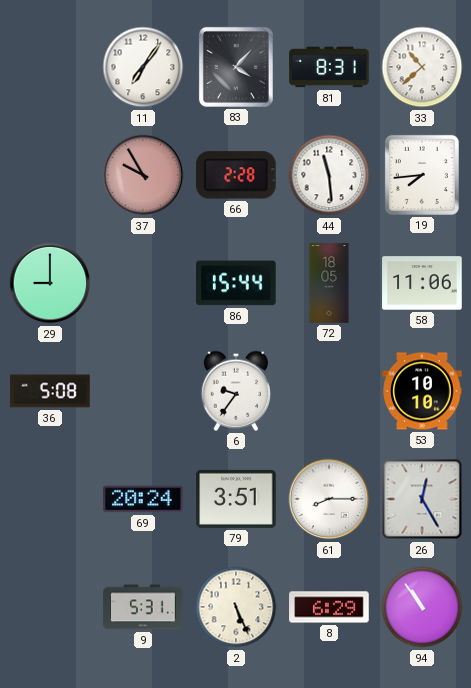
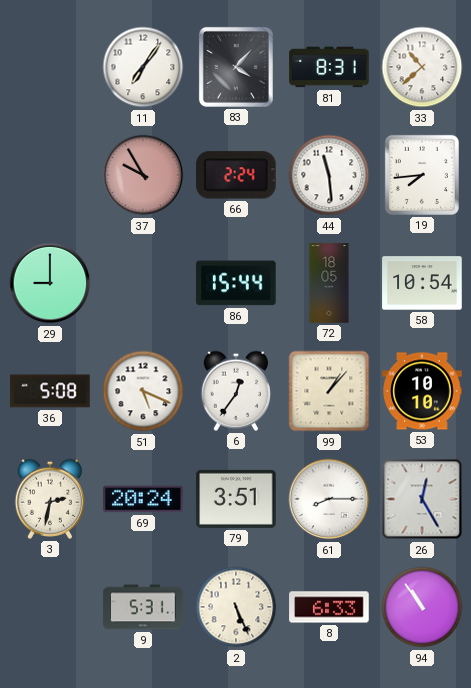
66: 2:28 -> 2:24
58: 11:06 -> 10:54
51: none -> 5:19
6: 9:36 -> 12:36
99: none -> 1:07
3: none -> 2:32
8: 6:29 -> 6:33
